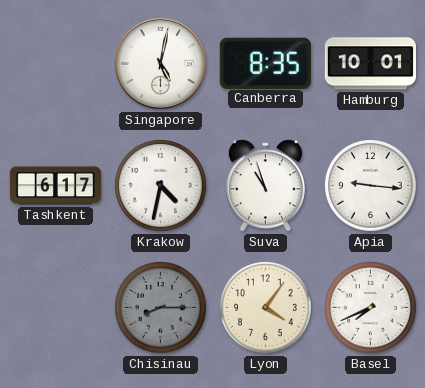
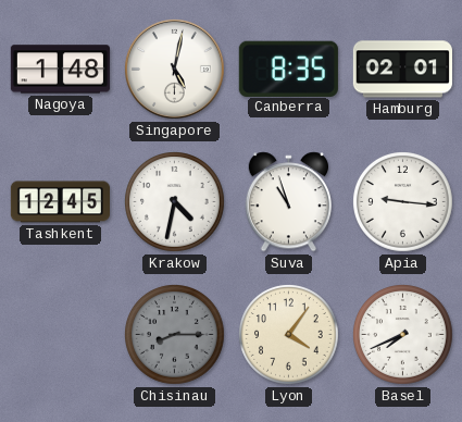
Nagoya: none -> 1:48
Hamburg: 10:01 -> 02:01
Tashkent: 6:17 -> 12:45
